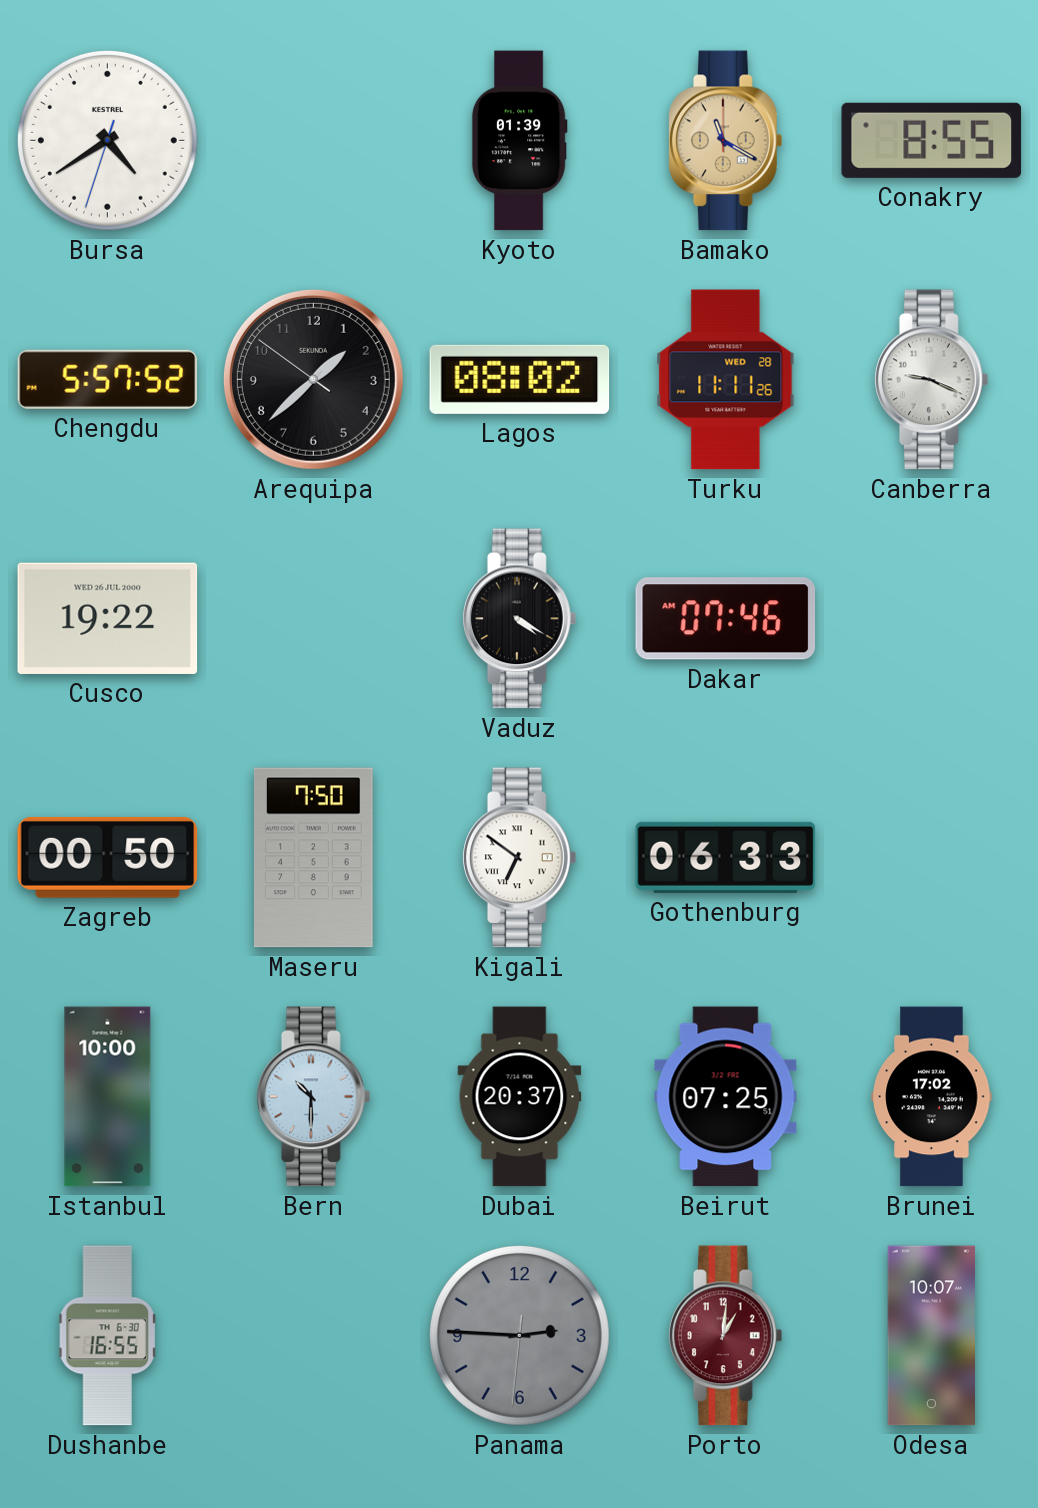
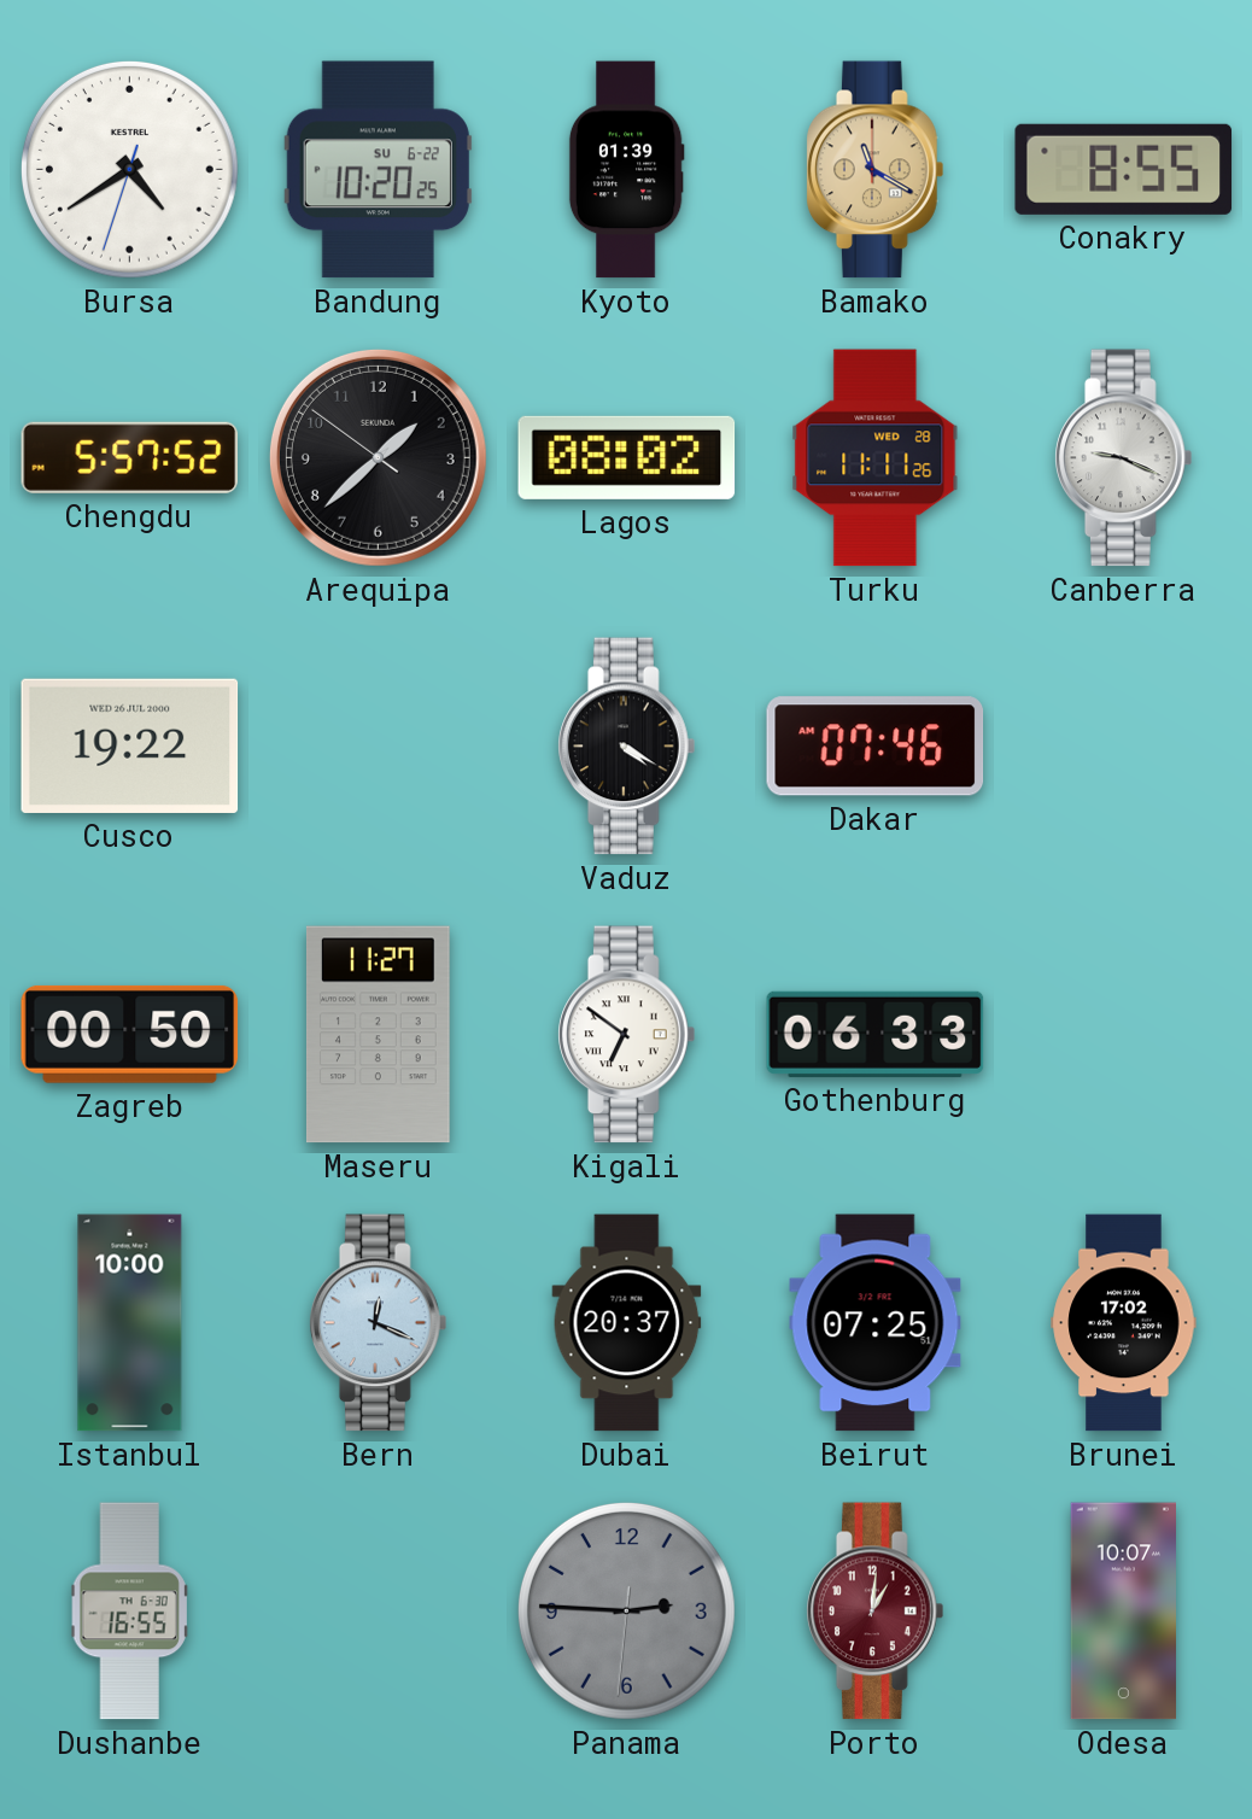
Bandung: none -> 10:20
Maseru: 7:50 -> 11:27
Bern: 10:30 -> 12:19
